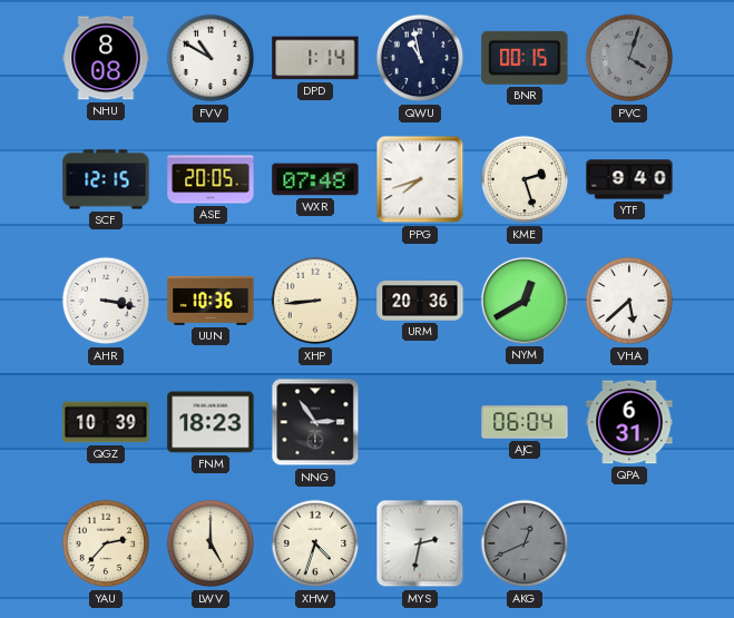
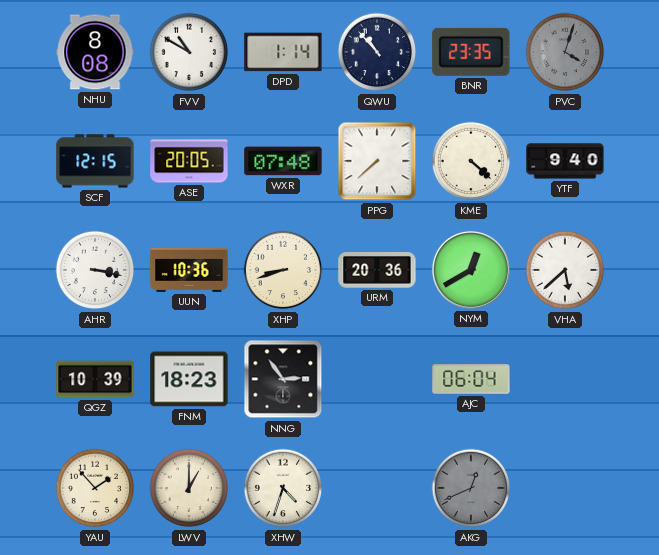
QWU: 10:58 -> 10:53
BNR: 00:15 -> 23:35
PPG: 7:42 -> 7:38
KME: 2:27 -> 4:22
XHP: 8:44 -> 8:42
QPA: 6:31 -> none
YAU: 2:37 -> 1:53
LWV: 5:00 -> 1:00
MYS: 2:32 -> none
